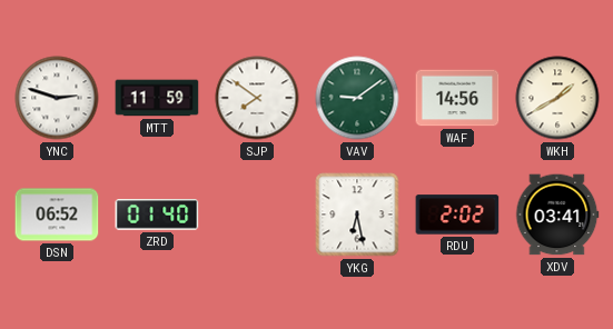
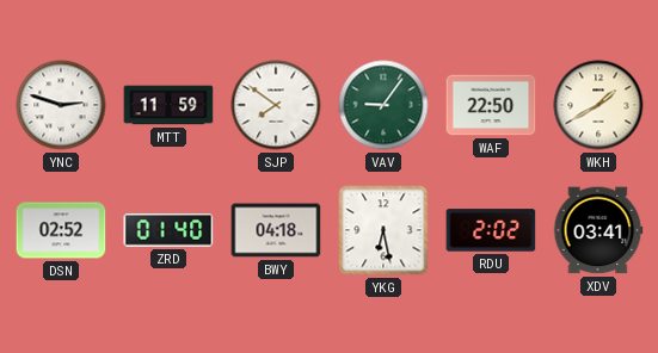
VAV: 9:09 -> 9:06
WAF: 14:56 -> 22:50
DSN: 06:52 -> 02:52
BWY: none -> 04:18
